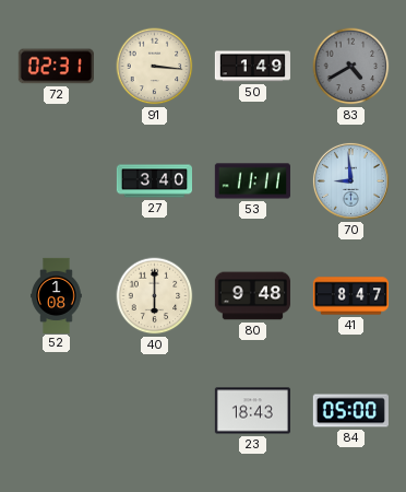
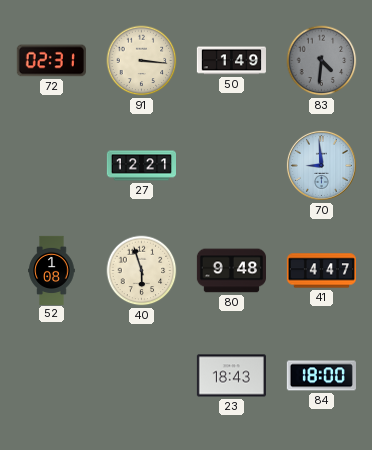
83: 4:40 -> 4:31
27: 3:40 -> 12:21
53: 11:11 -> none
40: 6:00 -> 5:57
41: 8:47 -> 4:47
84: 05:00 -> 18:00
